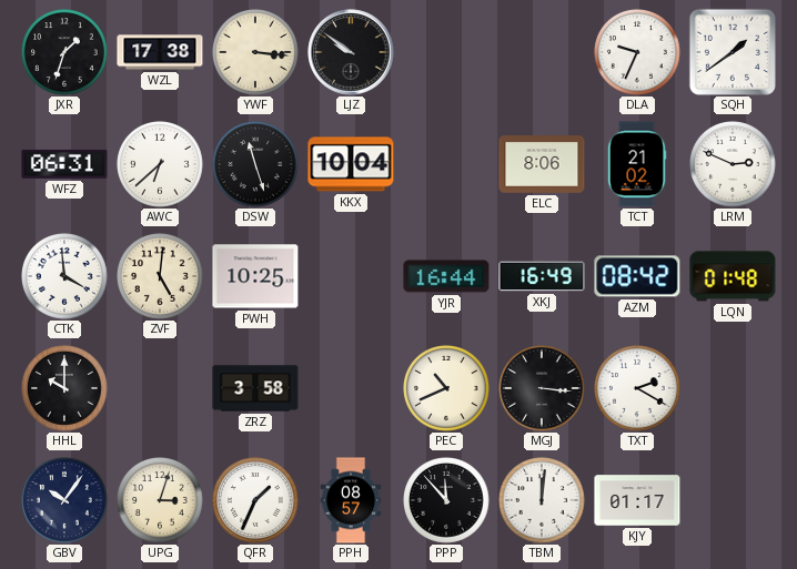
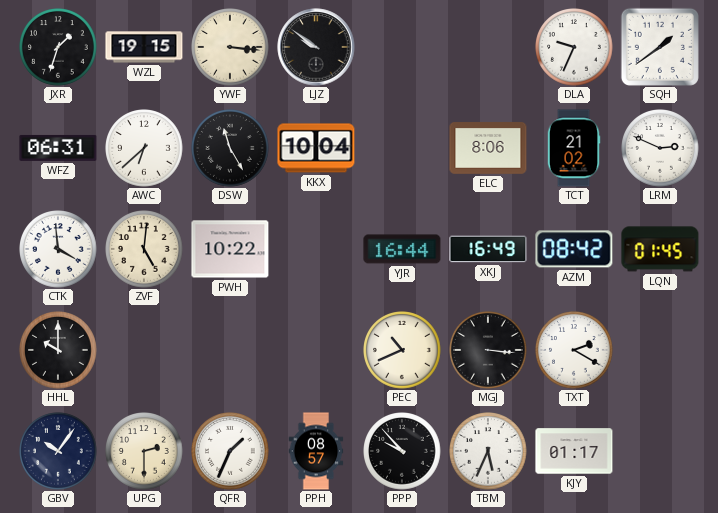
WZL: 17:38 -> 19:15
DSW: 11:27 -> 11:25
PWH: 10:25 -> 10:22
LQN: 01:48 -> 01:45
ZRZ: 3:58 -> none
UPG: 3:03 -> 2:30
PPP: 11:53 -> 9:53
TBM: 12:01 -> 5:34
